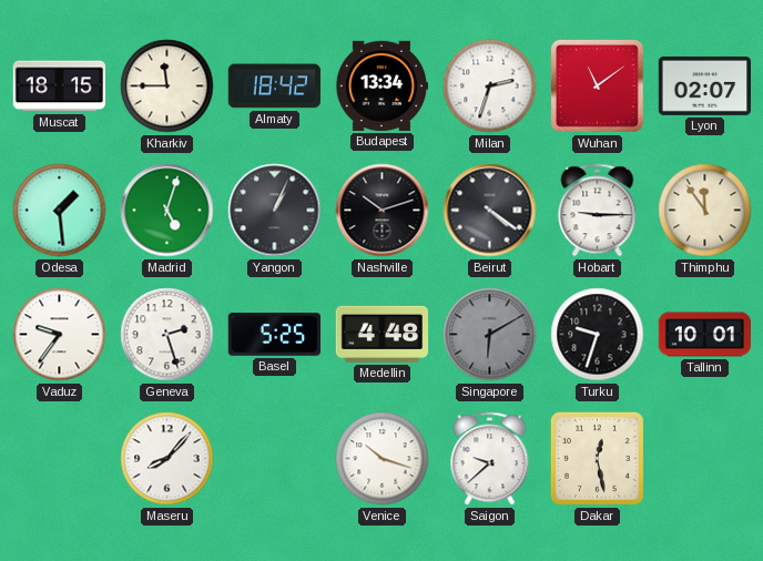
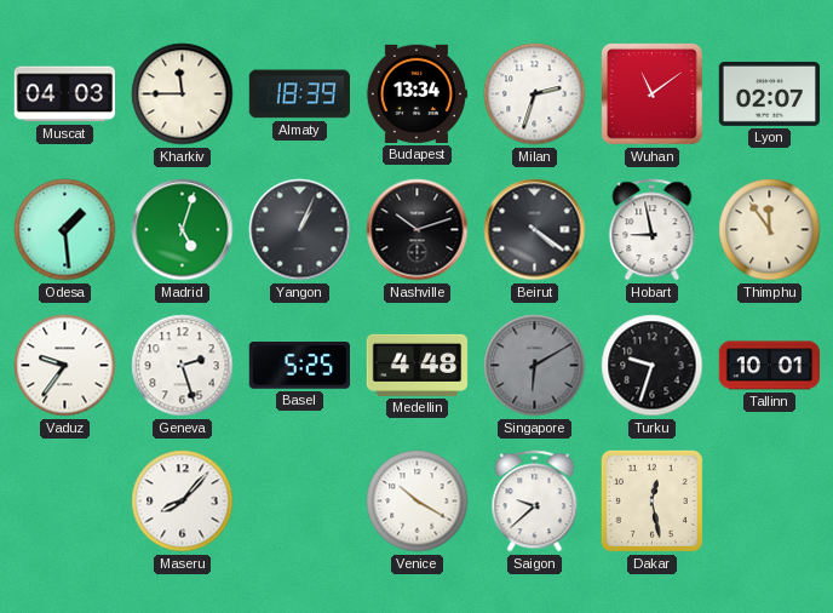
Muscat: 18:15 -> 04:03
Almaty: 18:42 -> 18:39
Hobart: 9:15 -> 8:58
Venice: 10:18 -> 10:20
